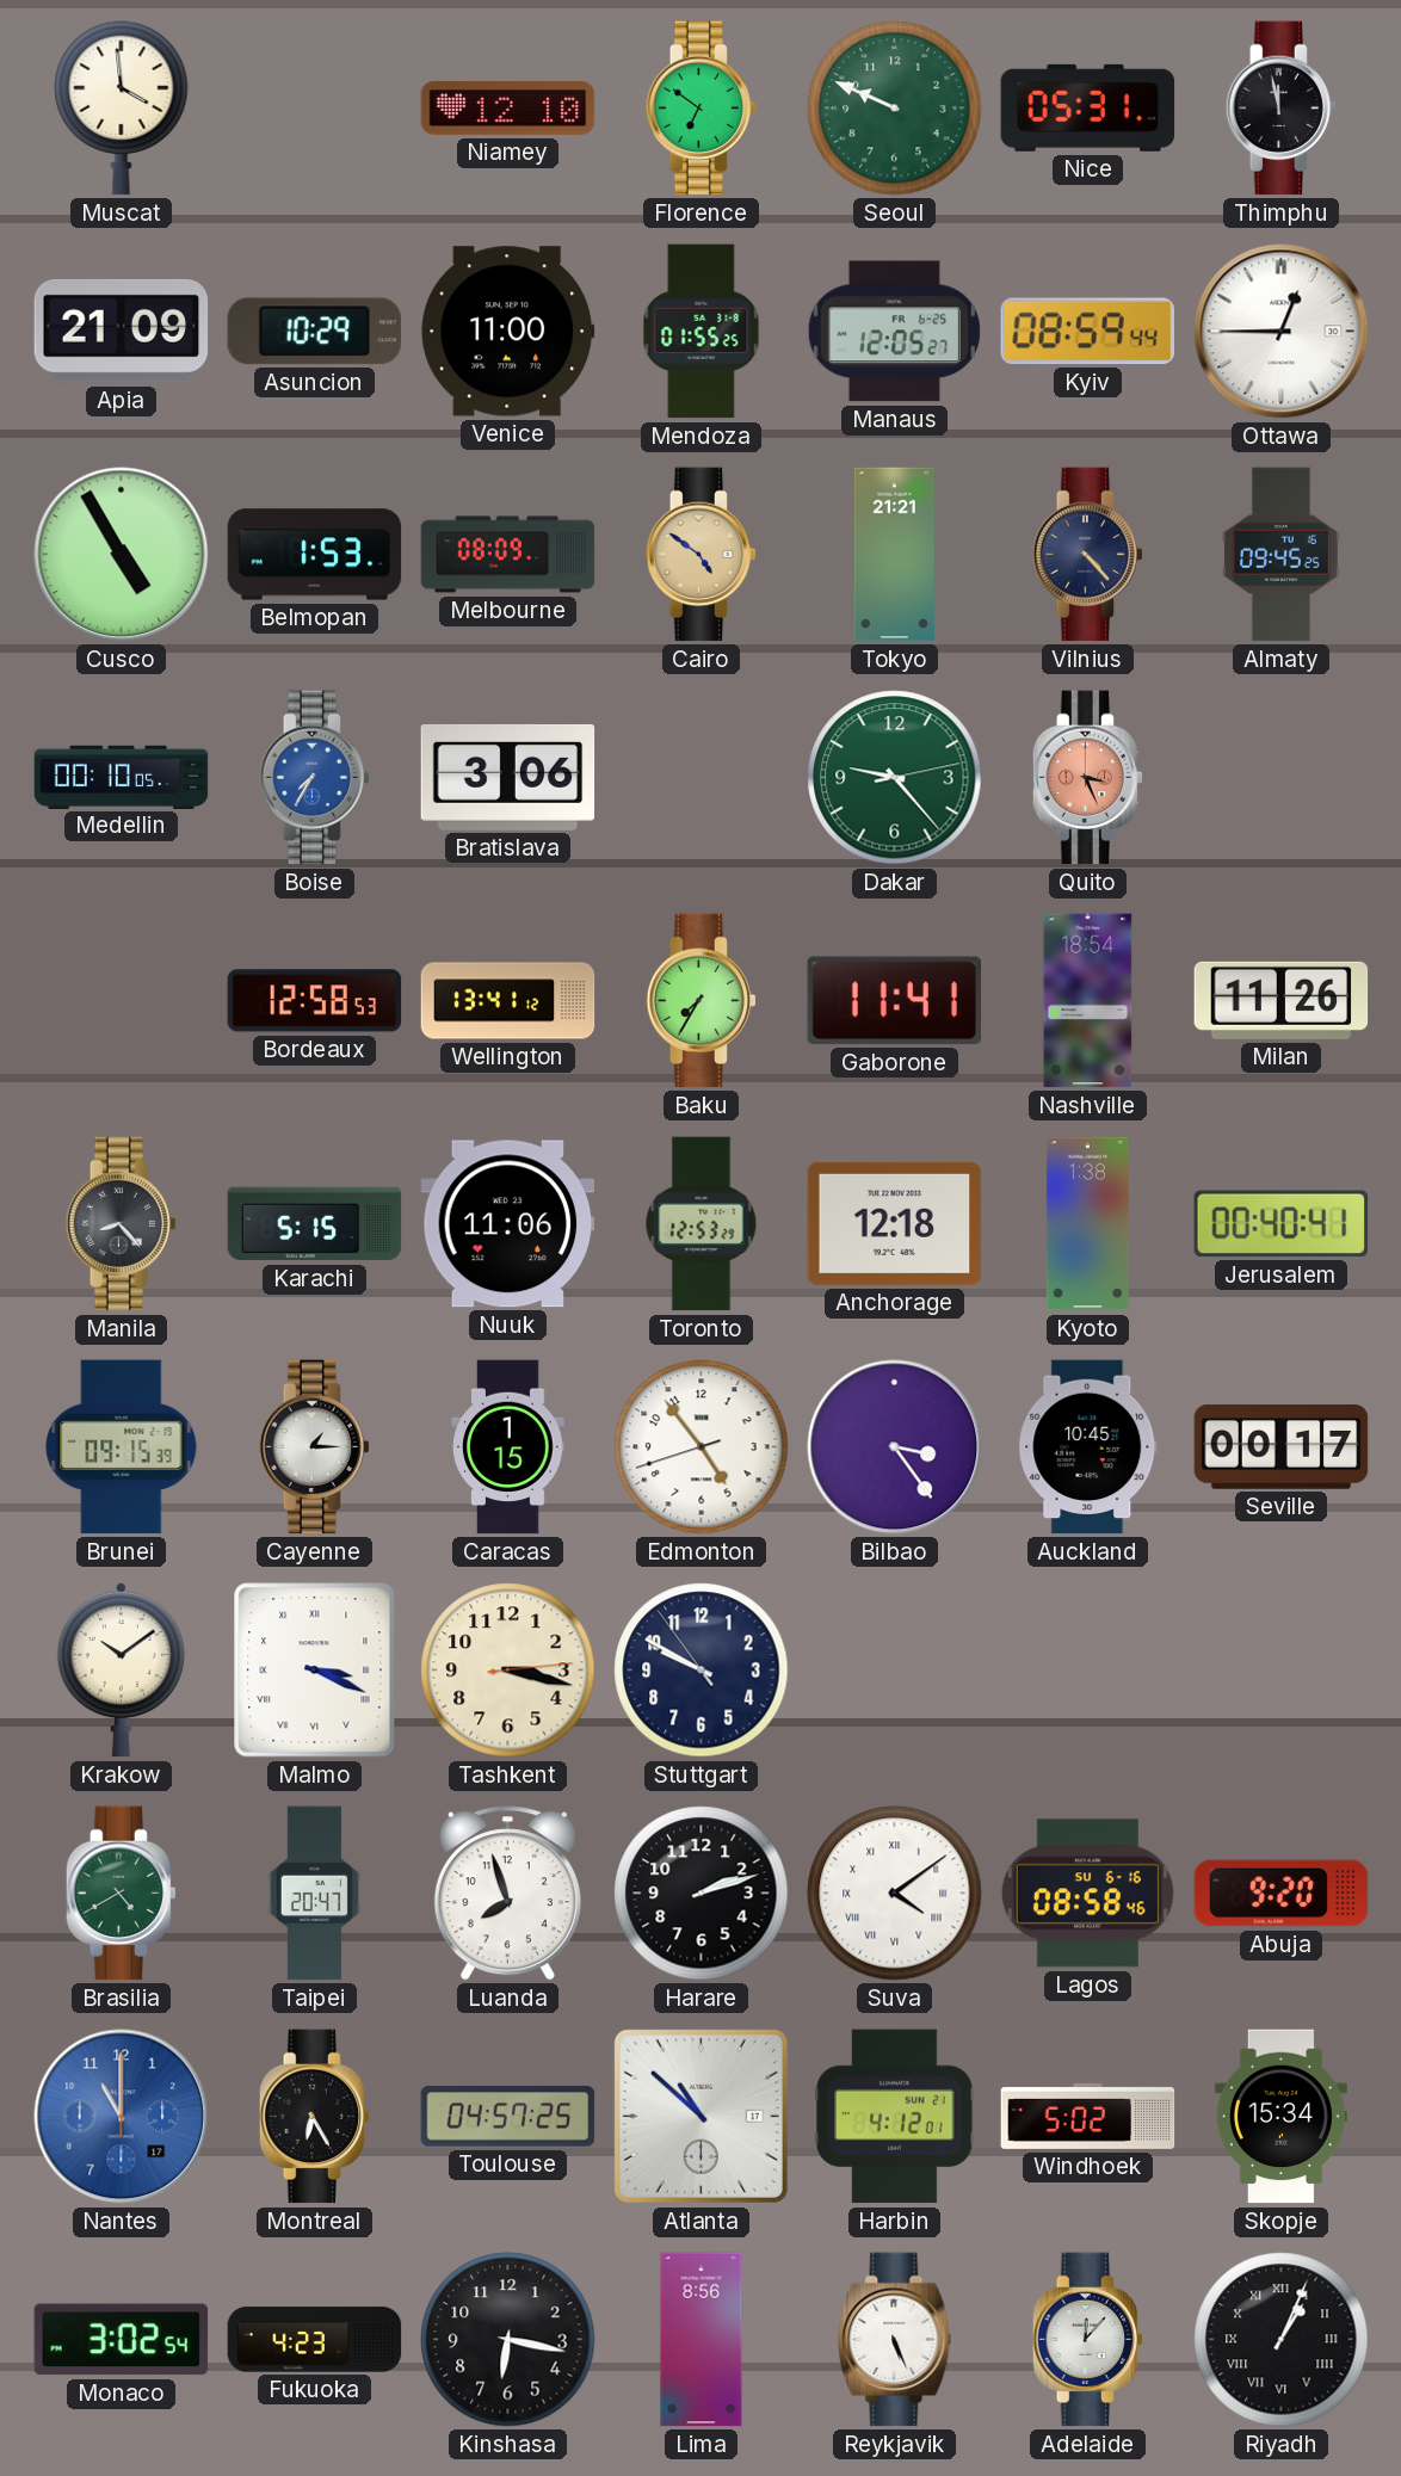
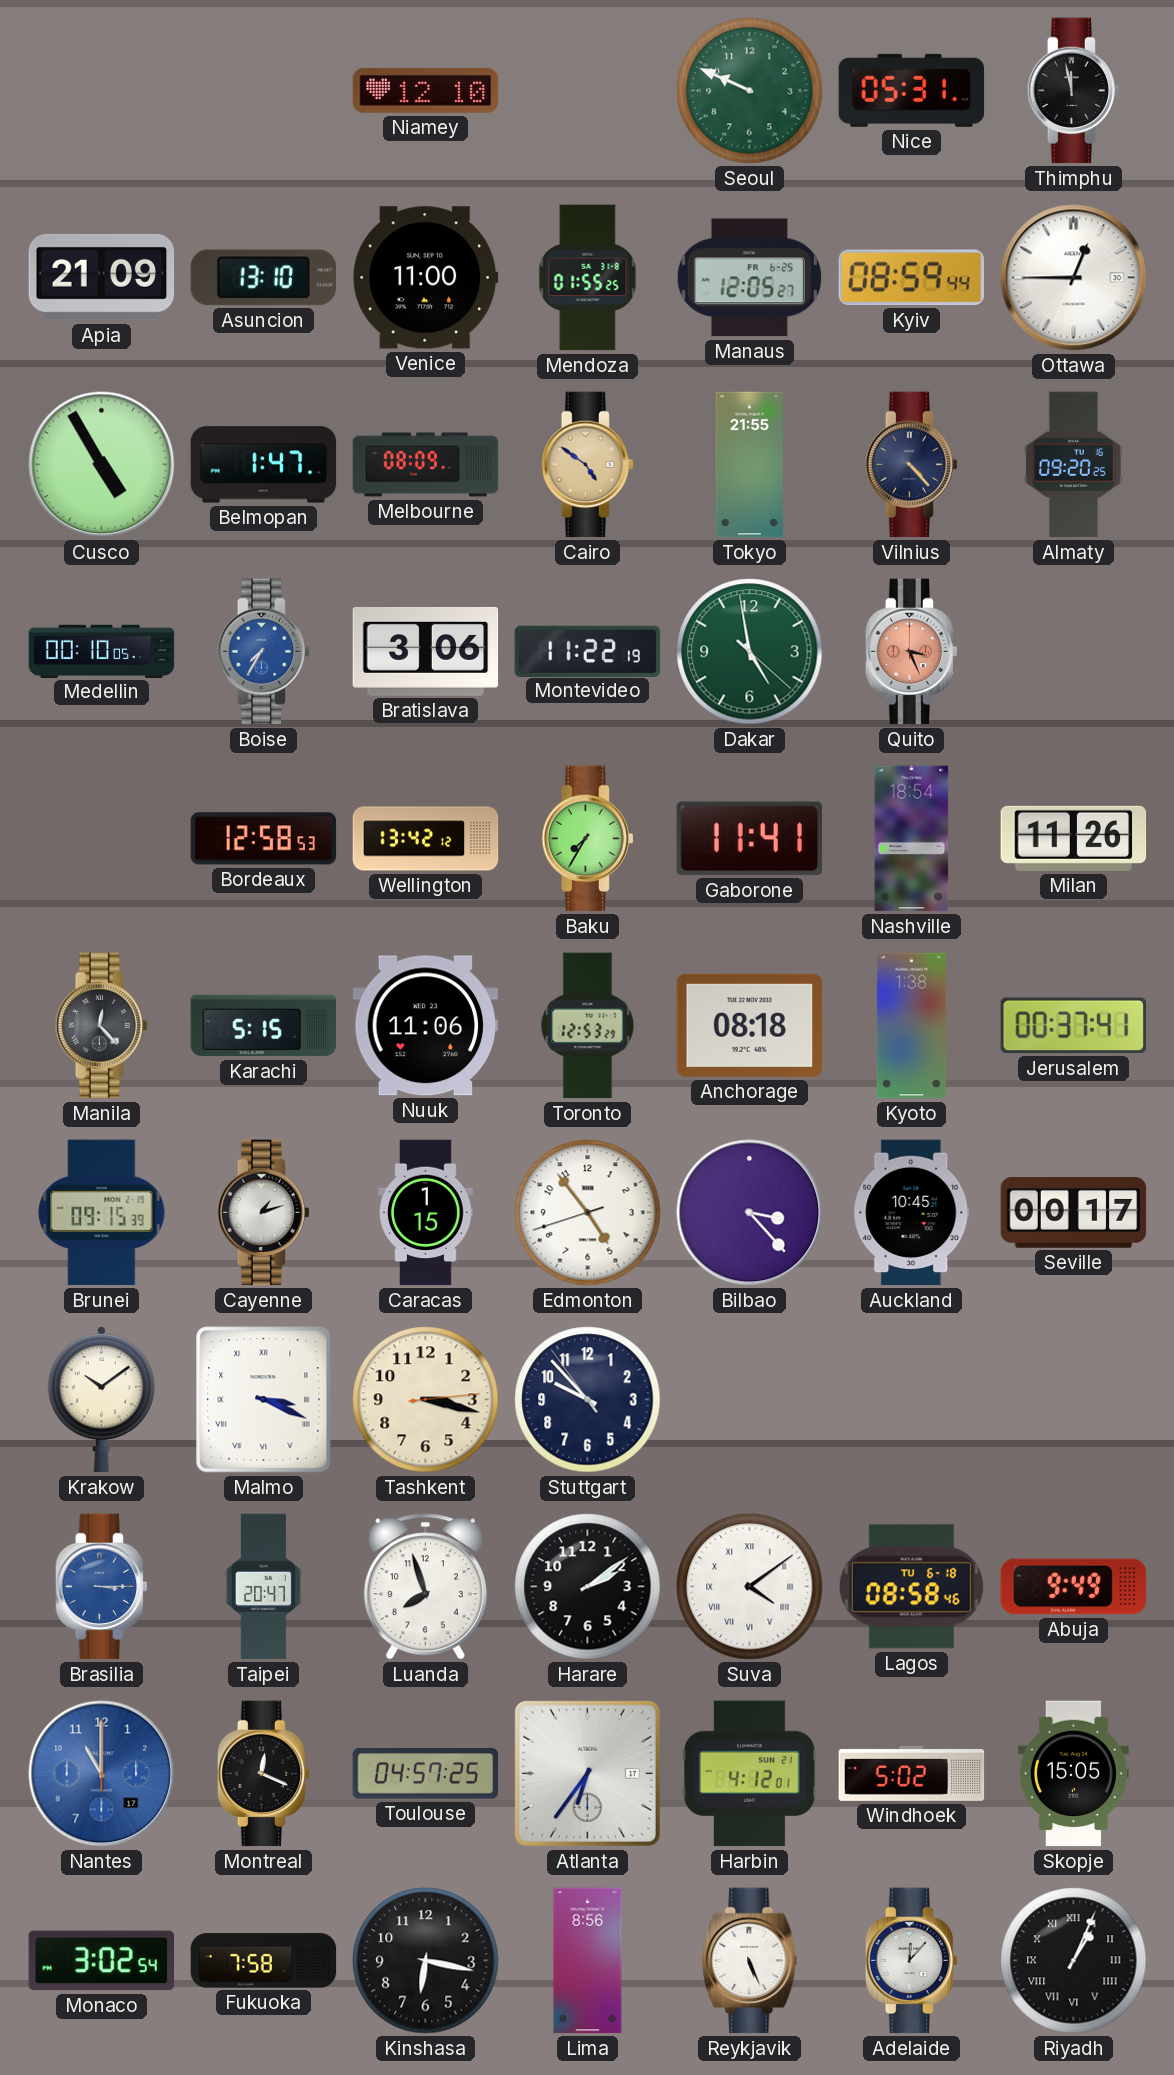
Muscat: 3:59 -> none
Florence: 6:51 -> none
Asuncion: 10:29 -> 13:10
Belmopan: 1:53 -> 1:47
Tokyo: 21:21 -> 21:55
Almaty: 09:45 -> 09:20
Montevideo: none -> 11:22
Dakar: 9:23 -> 4:58
Wellington: 13:41 -> 13:42
Manila: 8:23 -> 12:23
Anchorage: 12:18 -> 08:18
Jerusalem: 00:40 -> 00:37
Cayenne: 1:15 -> 1:12
Bilbao: 3:24 -> 3:23
Stuttgart: 9:49 -> 9:52
Brasilia: 4:40 -> 3:15
Brasilia dial: green -> blue
Harare: 2:12 -> 2:09
Lagos date: SU 6-16 -> TU 6-18
Abuja: 9:20 -> 9:49
Montreal: 6:25 -> 12:19
Atlanta: 10:52 -> 6:36
Skopje: 15:34 -> 15:05
Fukuoka: 4:23 -> 7:58
